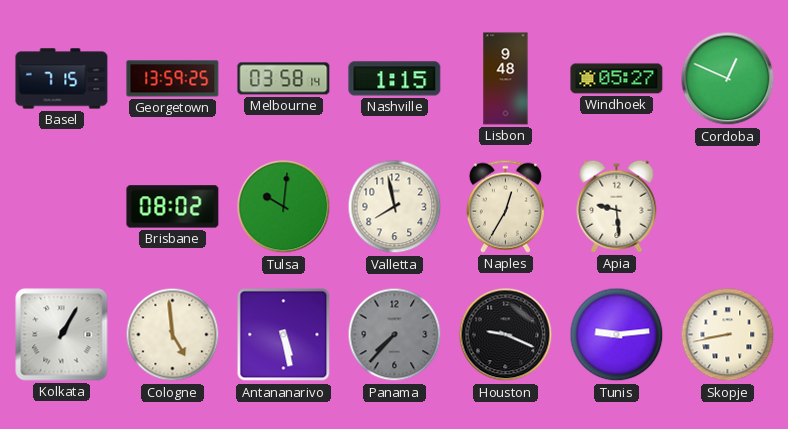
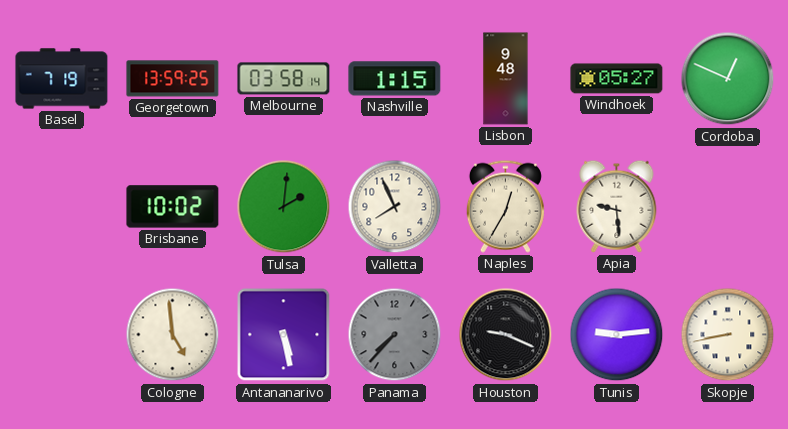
Basel: 7:15 -> 7:19
Brisbane: 08:02 -> 10:02
Tulsa: 10:01 -> 2:01
Valletta: 7:58 -> 7:56
Kolkata: 1:05 -> none
